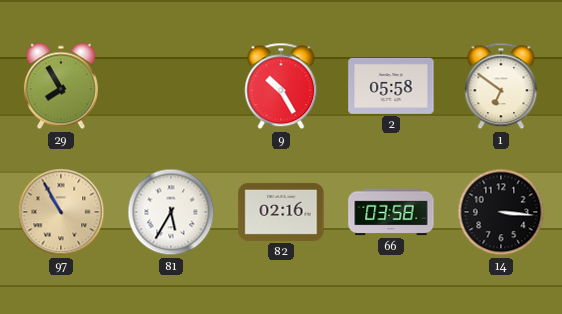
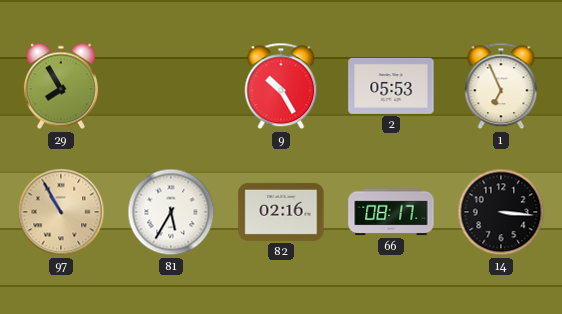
2: 05:58 -> 05:53
1: 6:51 -> 6:56
66: 03:58 -> 08:17
